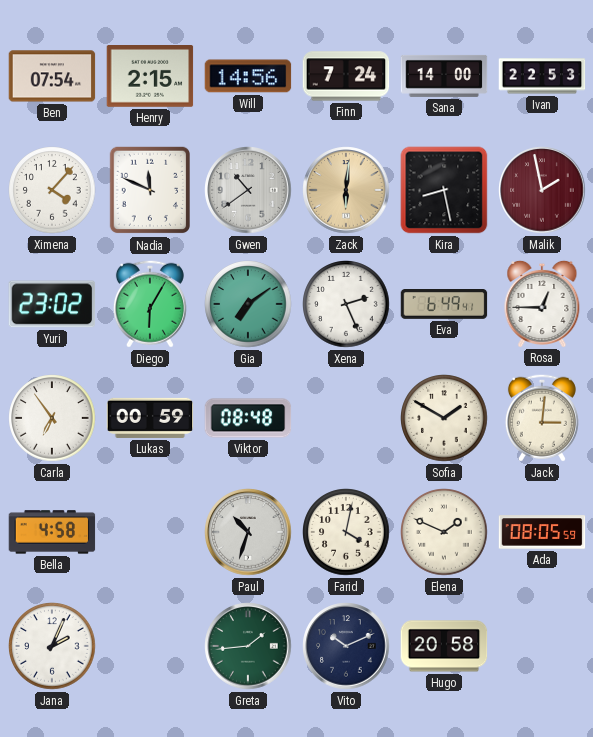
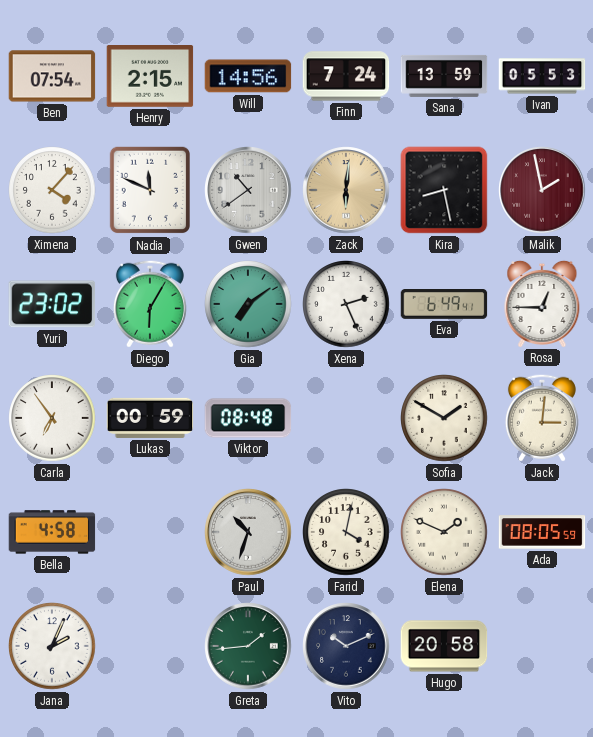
Sana: 14:00 -> 13:59
Ivan: 22:53 -> 05:53
